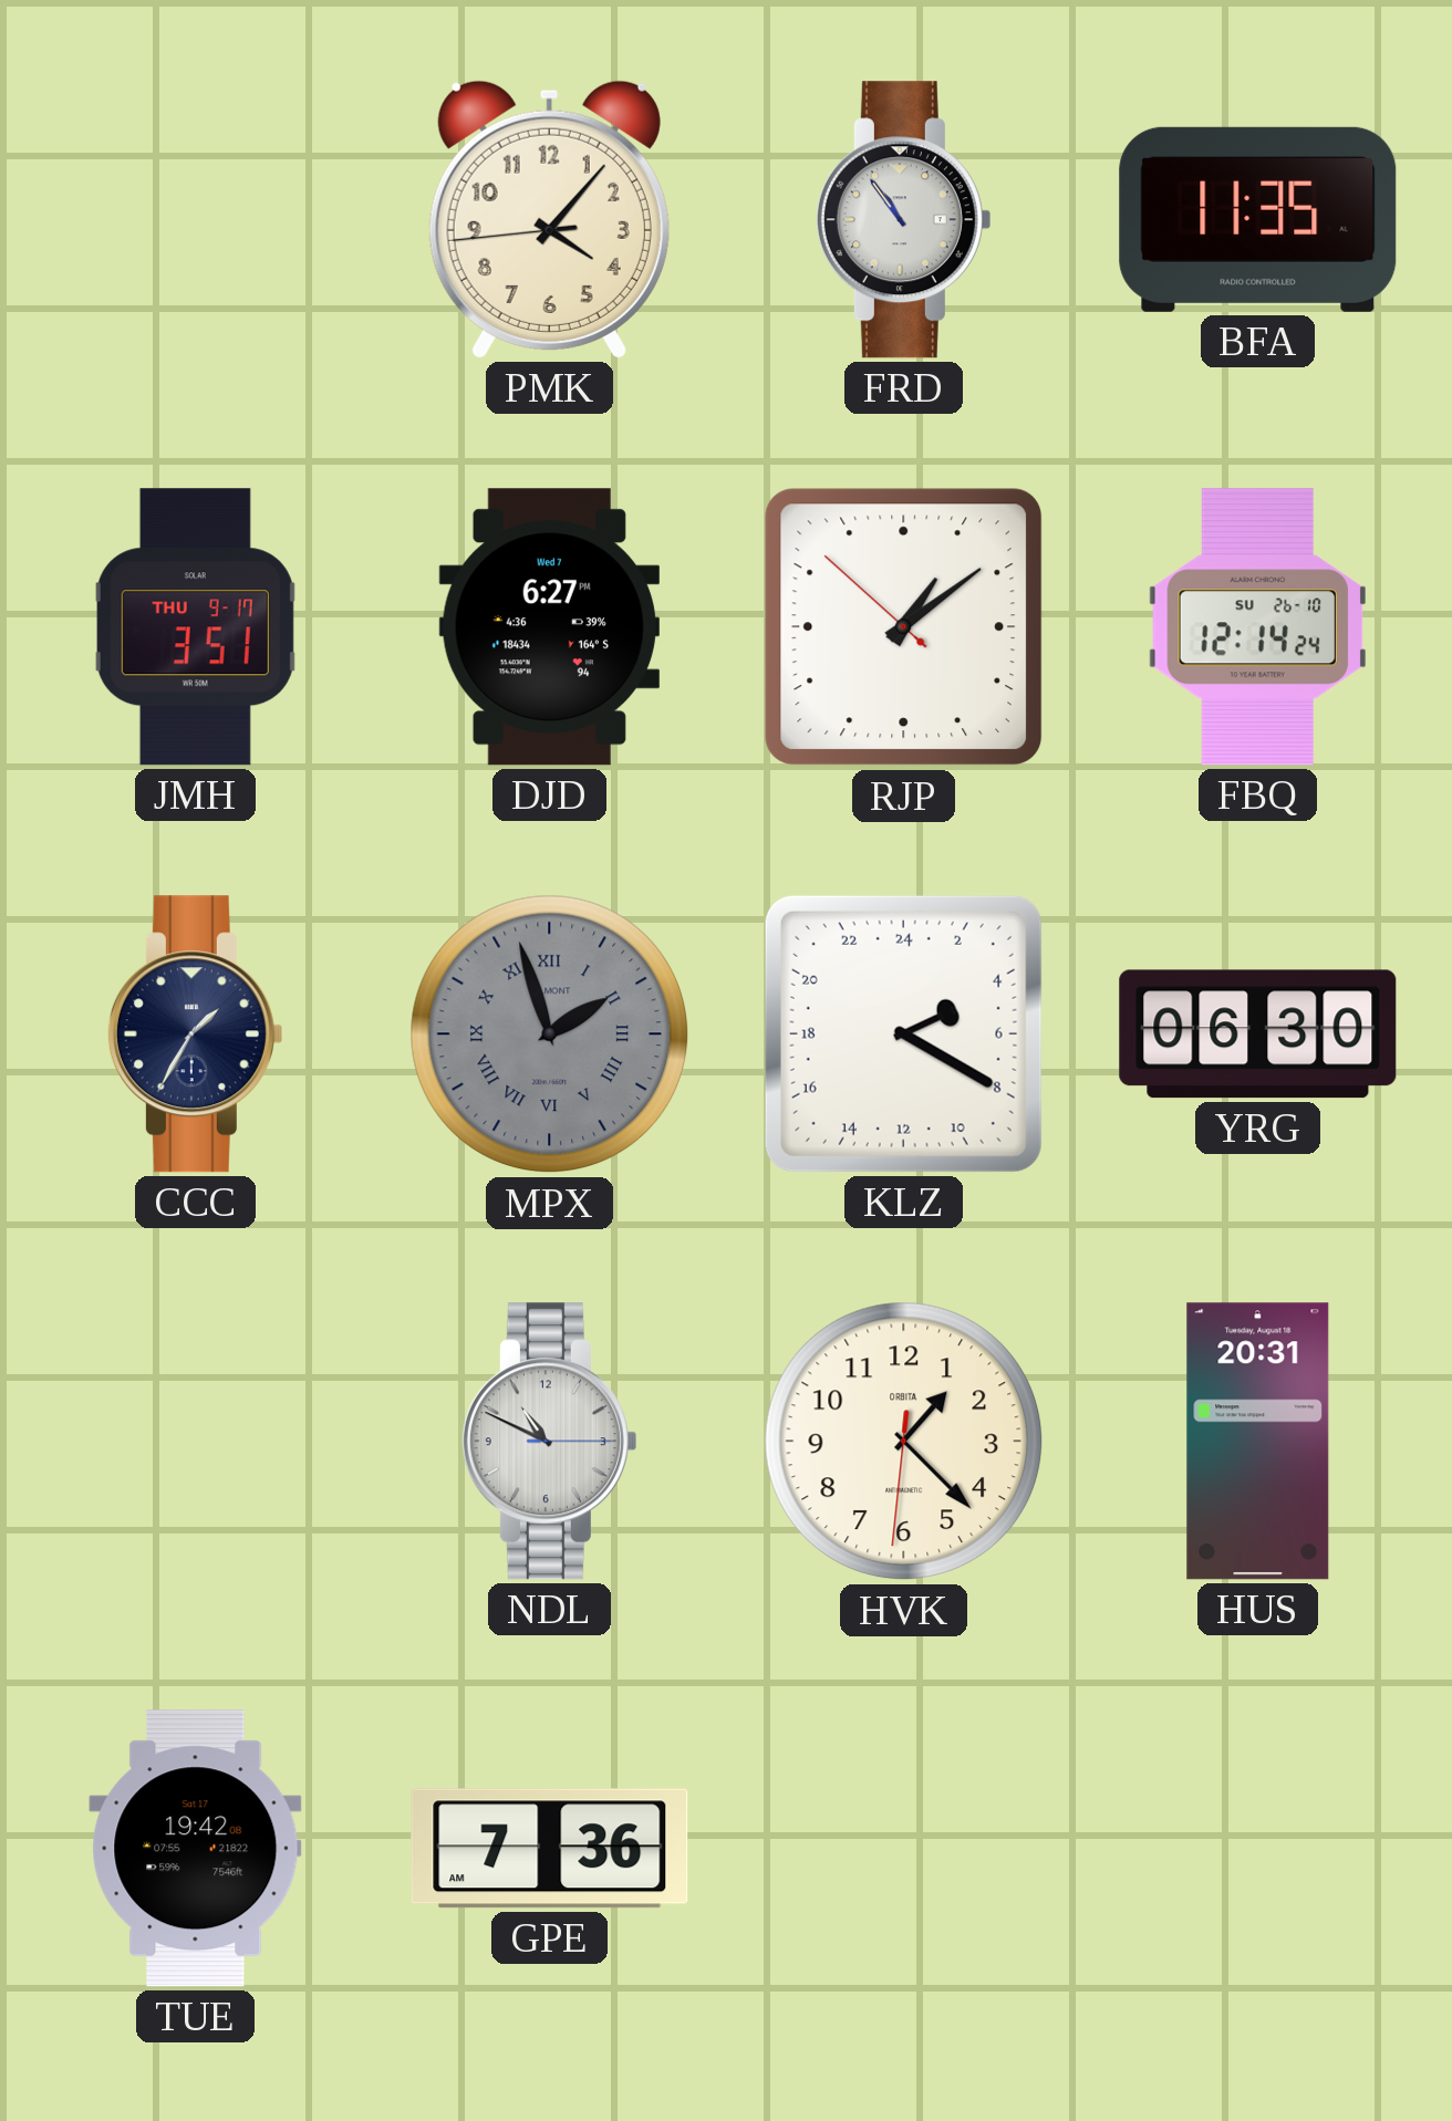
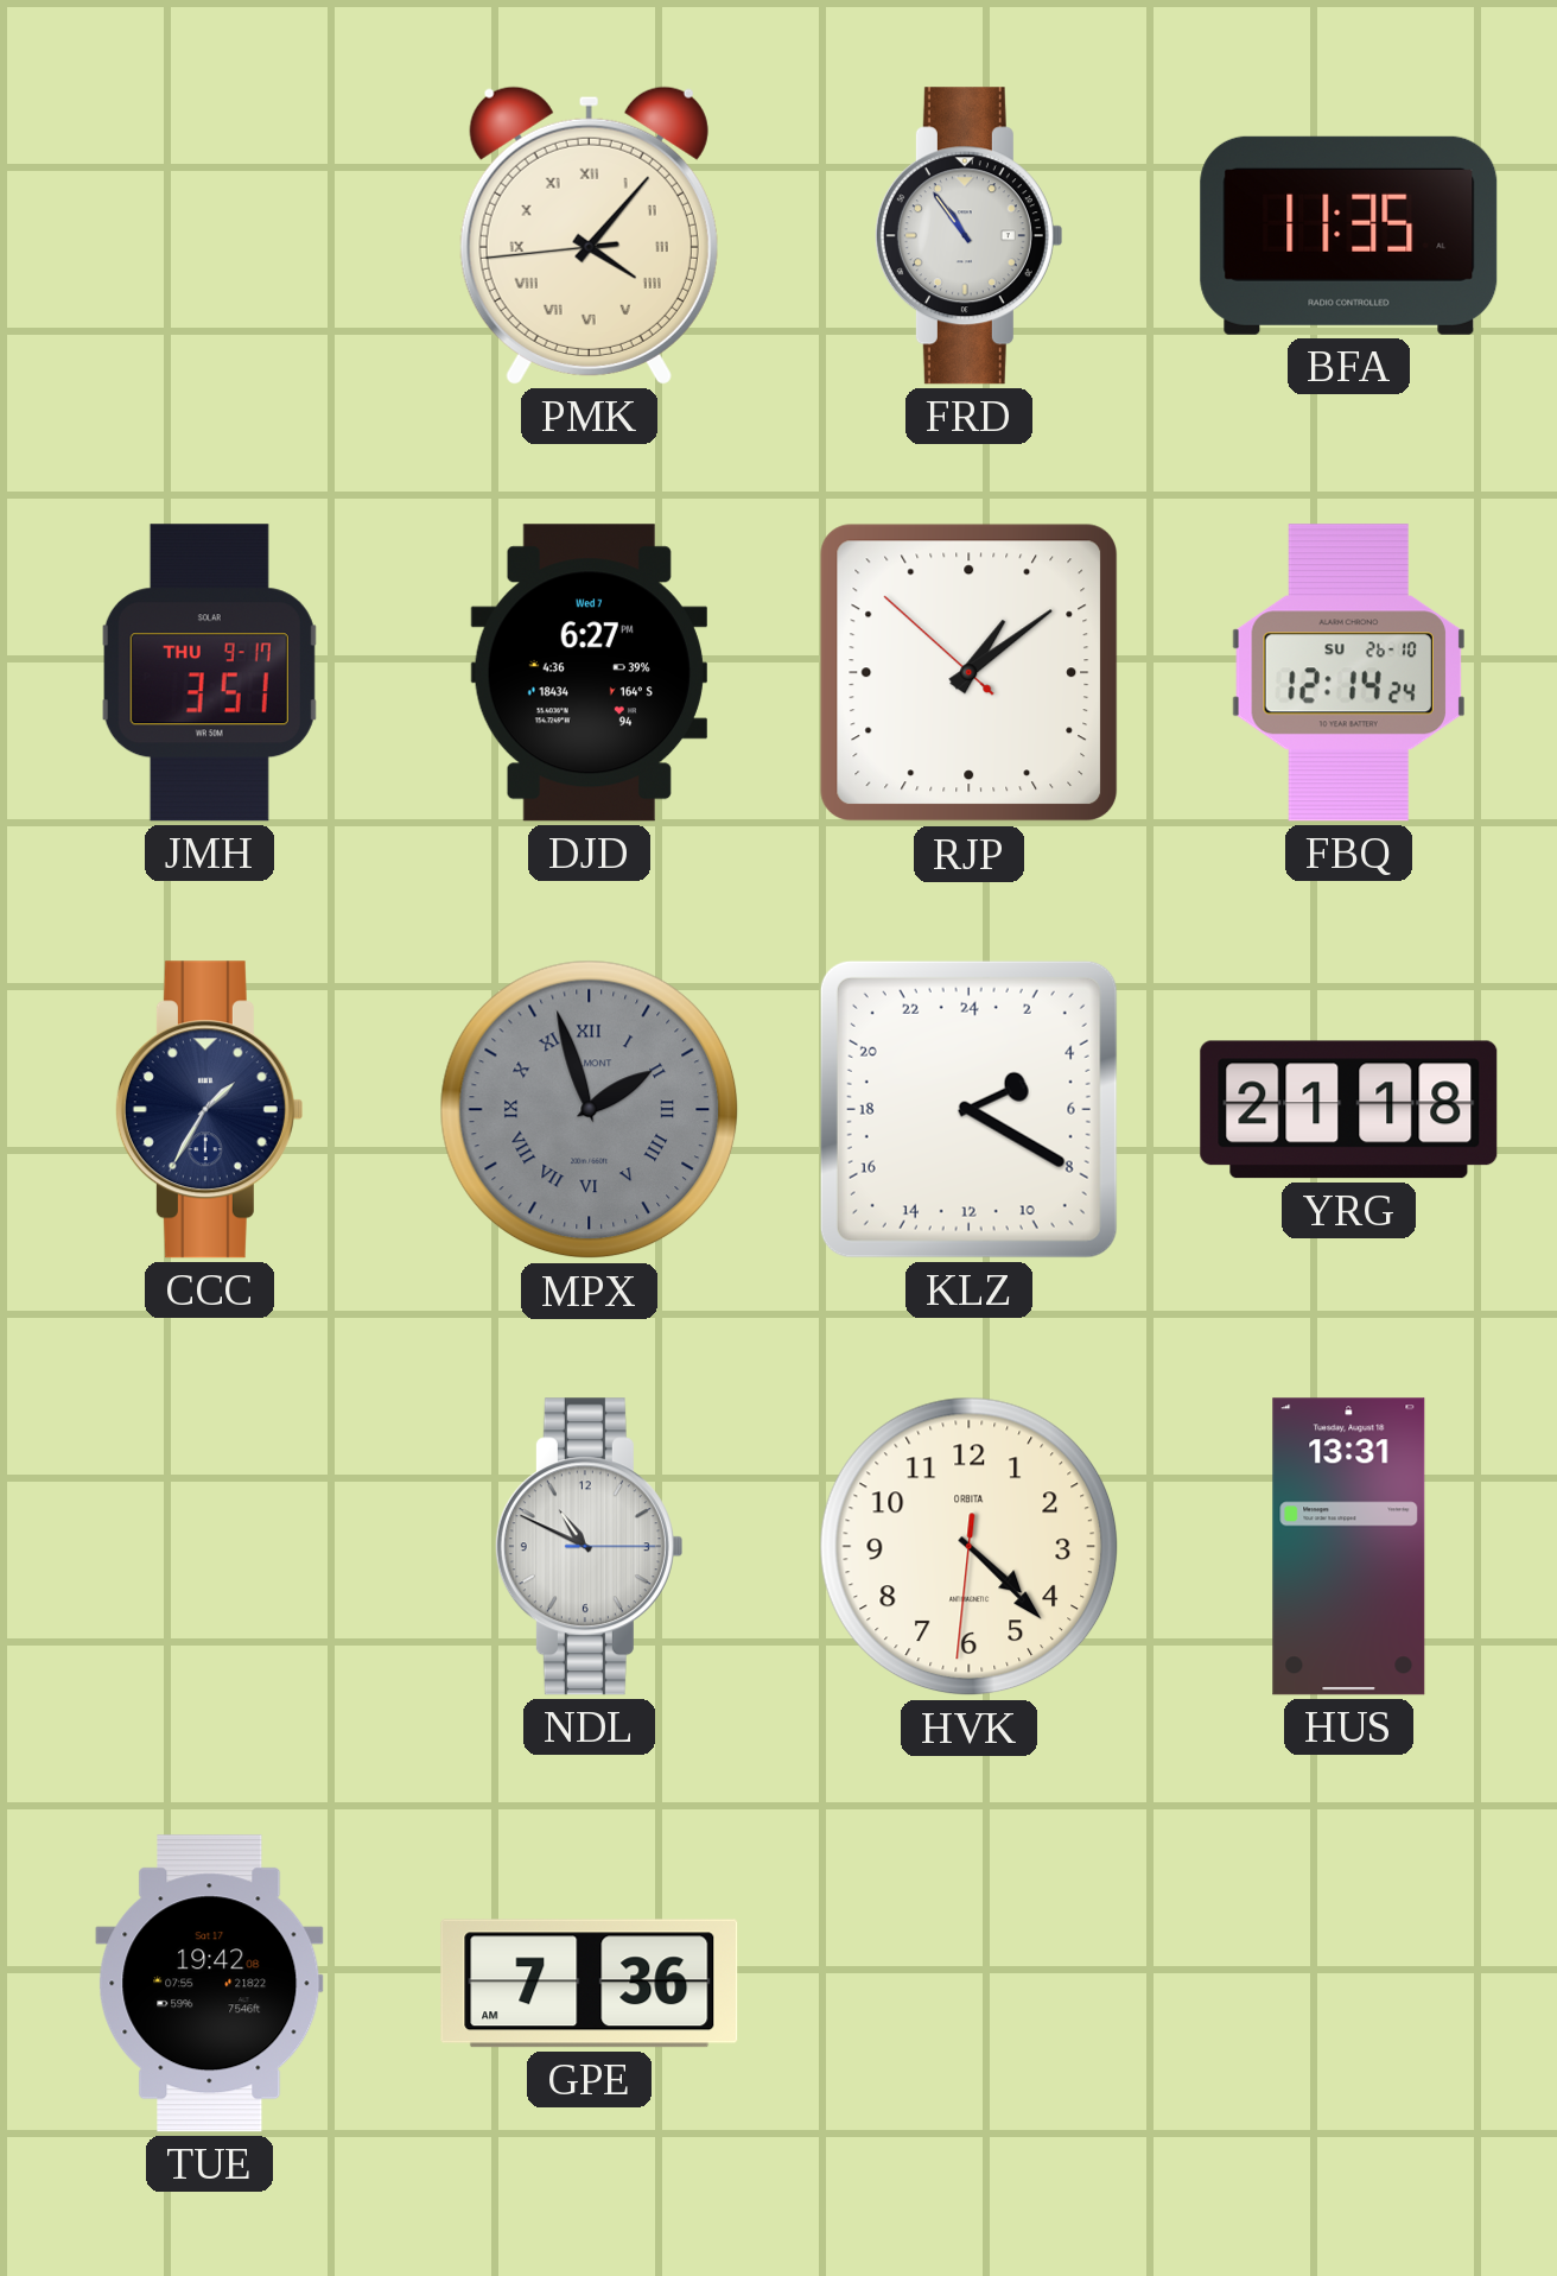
PMK numerals: Arabic -> Roman
YRG: 06:30 -> 21:18
HVK: 1:22 -> 4:22
HUS: 20:31 -> 13:31
